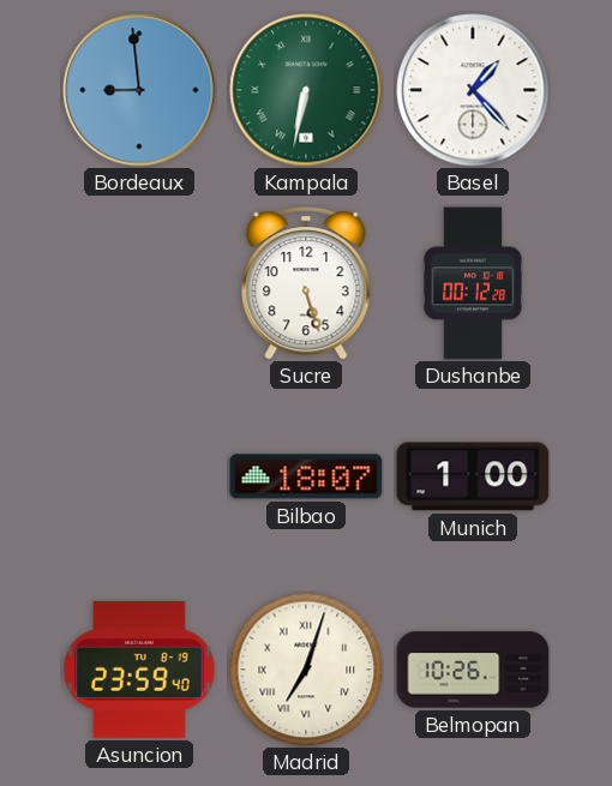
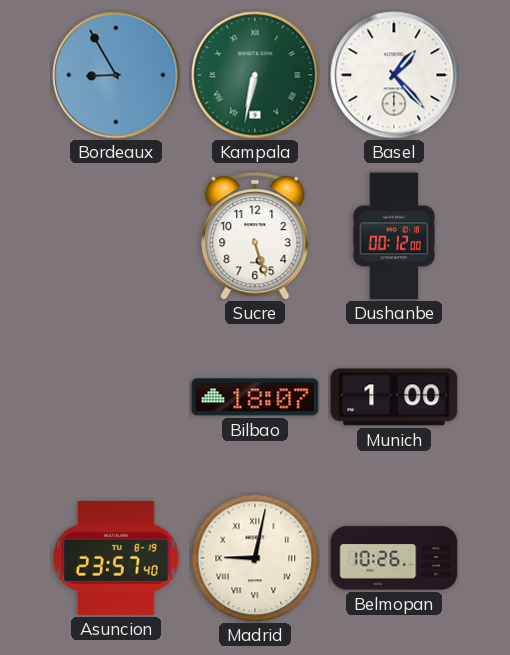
Bordeaux: 8:59 -> 8:55
Dushanbe: 00:12:28 -> 00:12:00
Asuncion: 23:59 -> 23:57
Madrid: 7:03 -> 9:02
